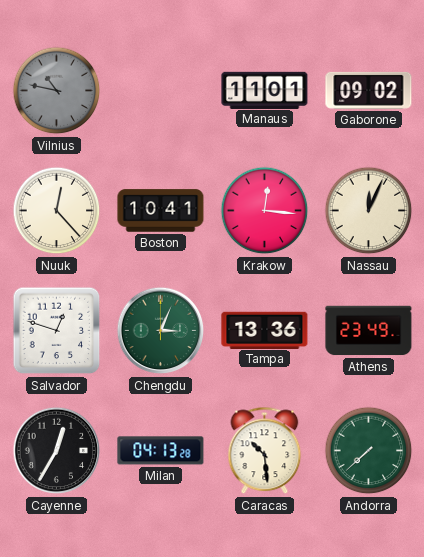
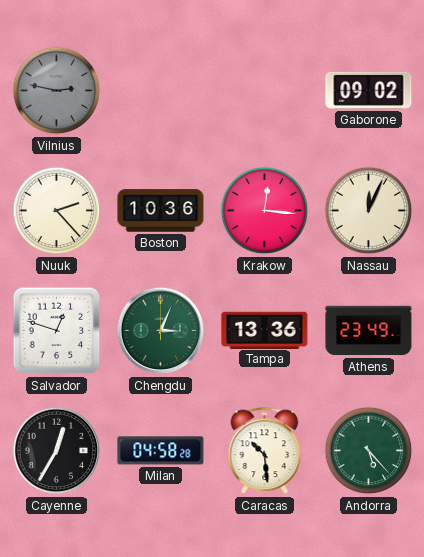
Vilnius: 10:47 -> 2:47
Manaus: 11:01 -> none
Nuuk: 12:23 -> 2:23
Boston: 10:41 -> 10:36
Milan: 04:13 -> 04:58
Andorra: 7:38 -> 5:23
